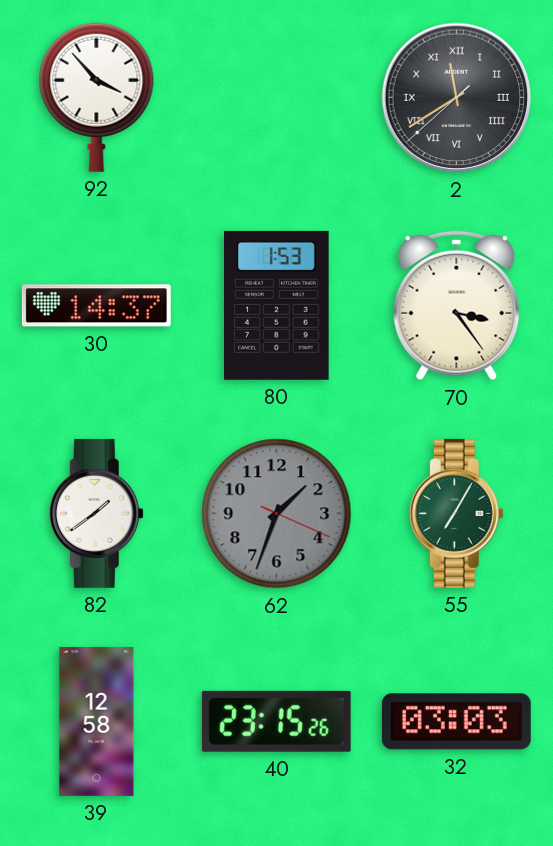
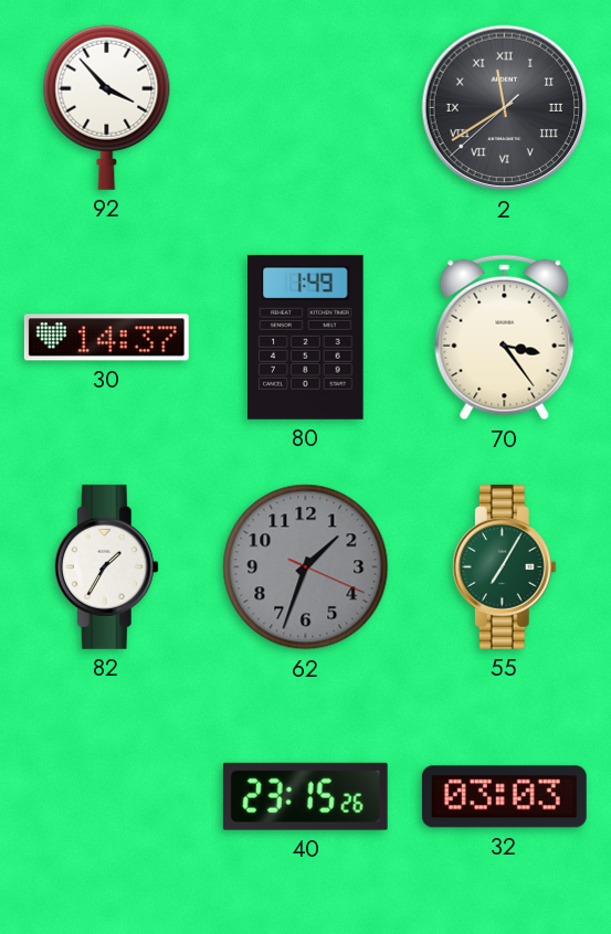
80: 1:53 -> 1:49
82: 1:39 -> 1:35
39: 12:58 -> none
